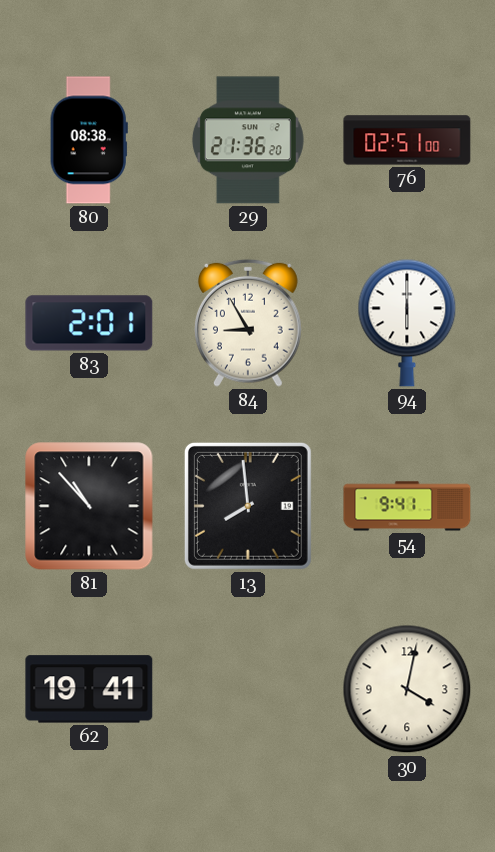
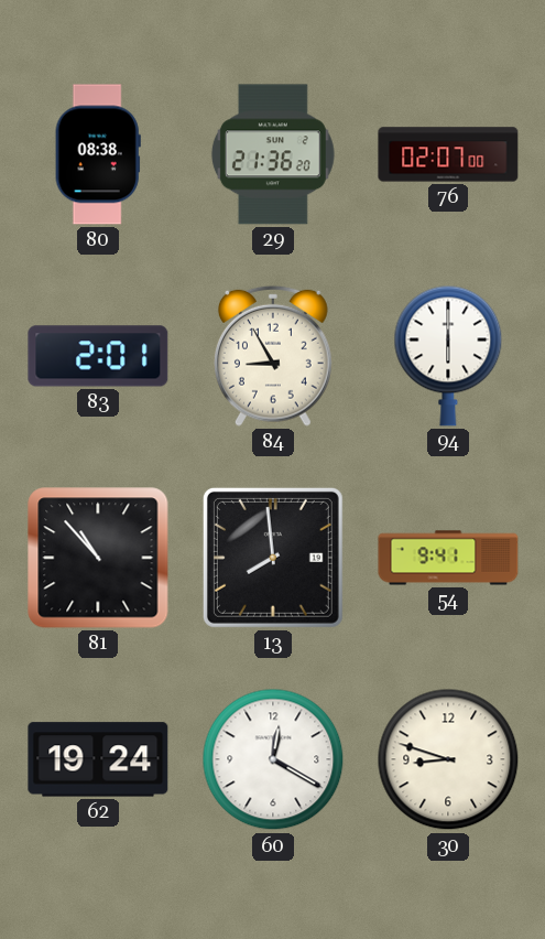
76: 02:51 -> 02:07
62: 19:41 -> 19:24
60: none -> 12:20
30: 4:02 -> 8:48
